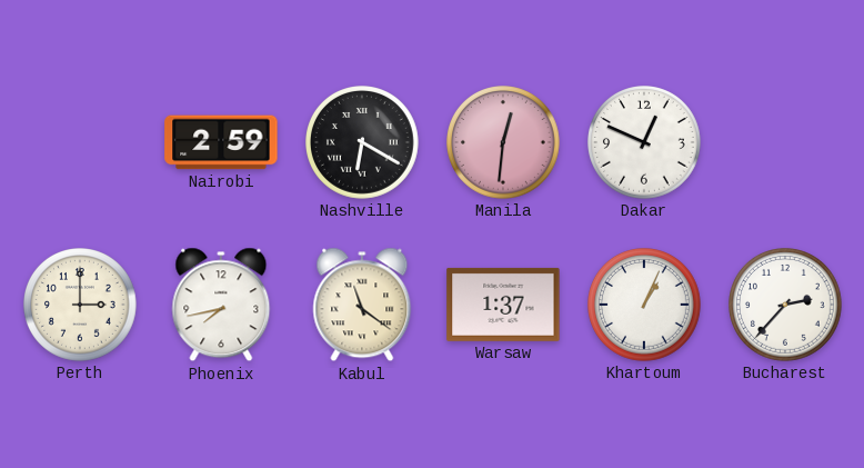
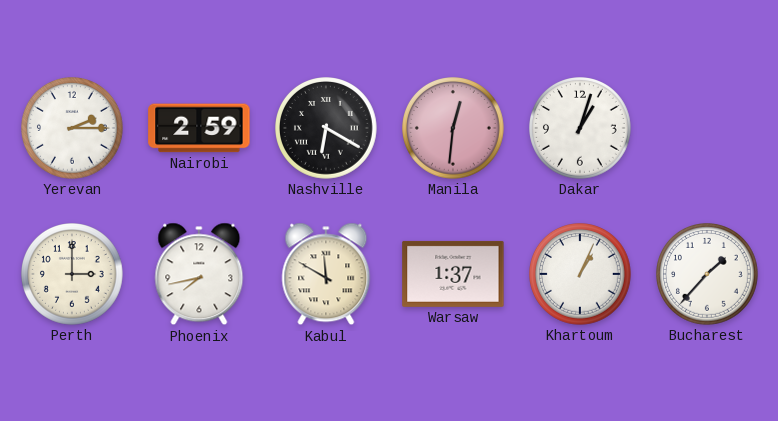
Yerevan: none -> 2:15
Dakar: 12:49 -> 1:03
Kabul: 11:21 -> 11:50
Bucharest: 2:37 -> 1:37
